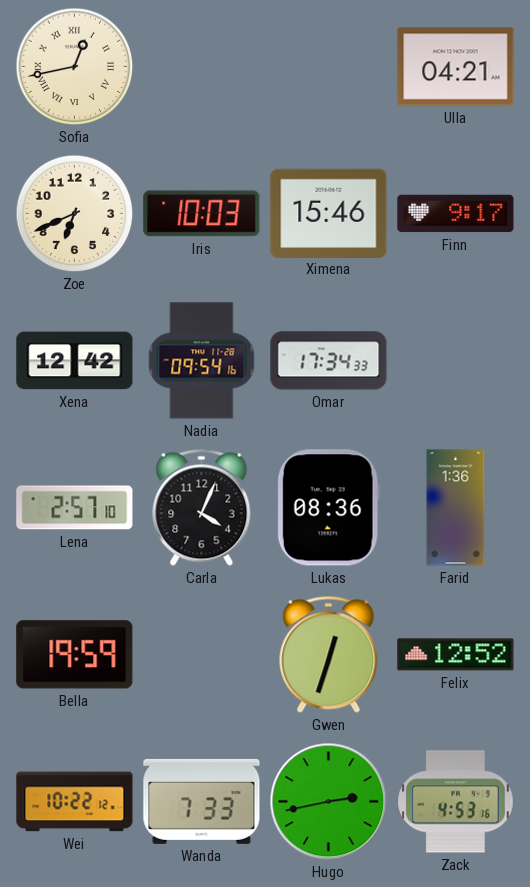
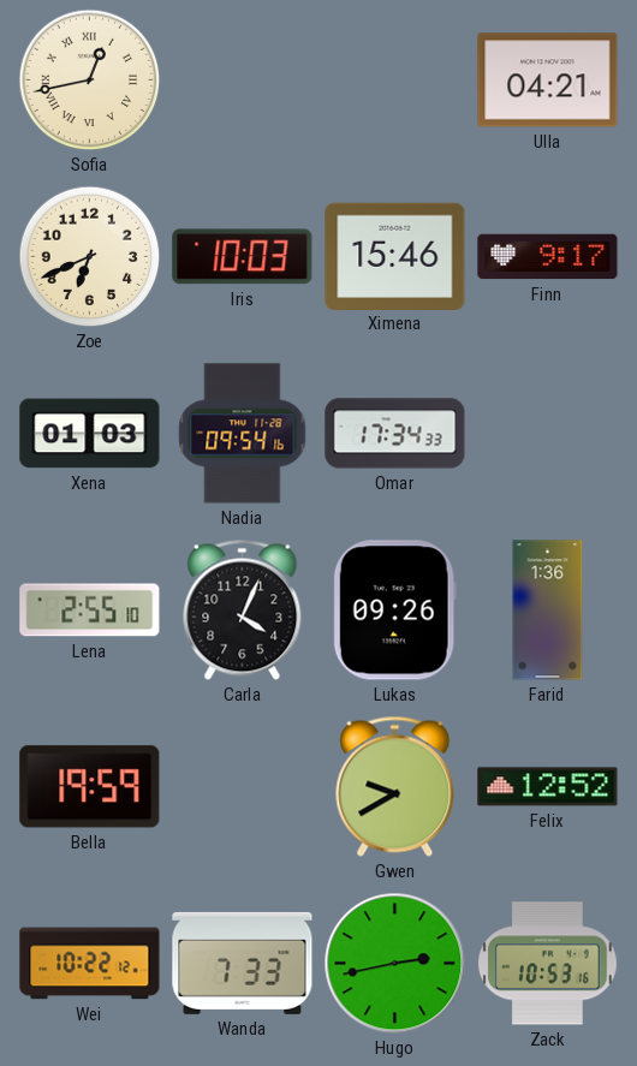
Xena: 12:42 -> 01:03
Lena: 2:57 -> 2:55
Lukas: 08:36 -> 09:26
Gwen: 12:33 -> 9:40
Zack: 4:53 -> 10:53
